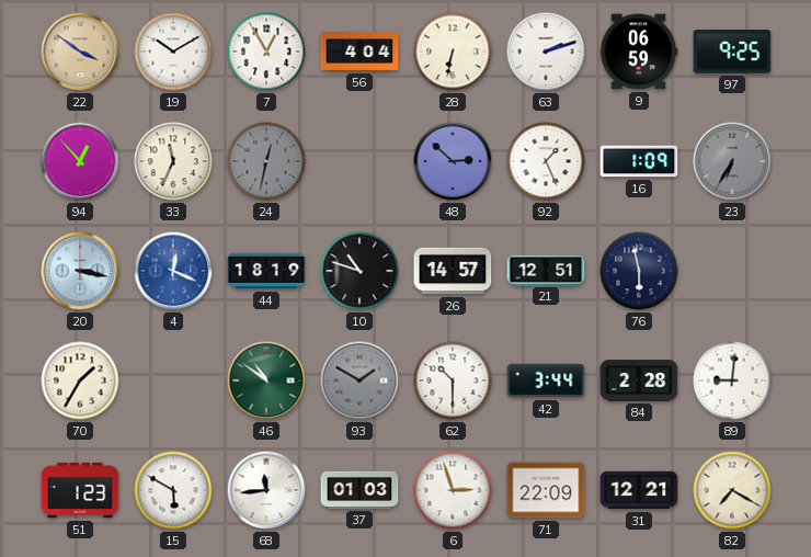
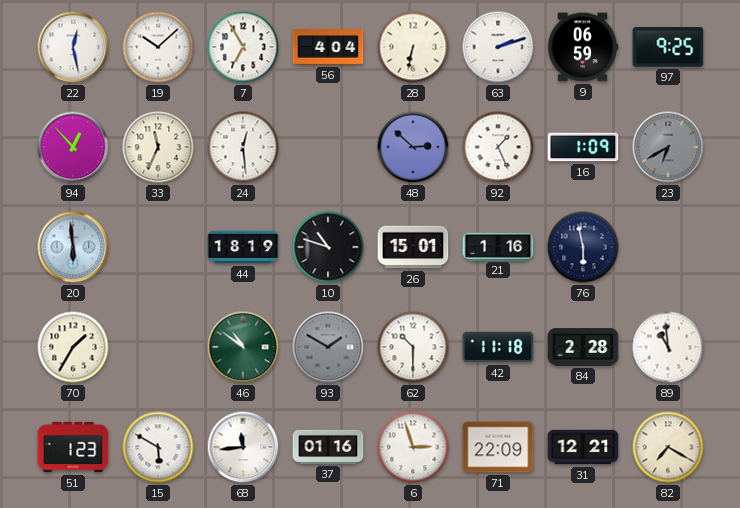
22: 3:51 -> 12:28
22 dial: champagne -> white
19: 10:10 -> 10:08
7: 12:55 -> 6:55
24: 12:32 -> 12:29
24 dial: grey -> white
23: 6:35 -> 6:40
20: 3:17 -> 5:59
4: 12:19 -> none
26: 14:57 -> 15:01
21: 12:51 -> 1:16
42: 3:44 -> 11:18
89: 9:01 -> 10:59
37: 01:03 -> 01:16
